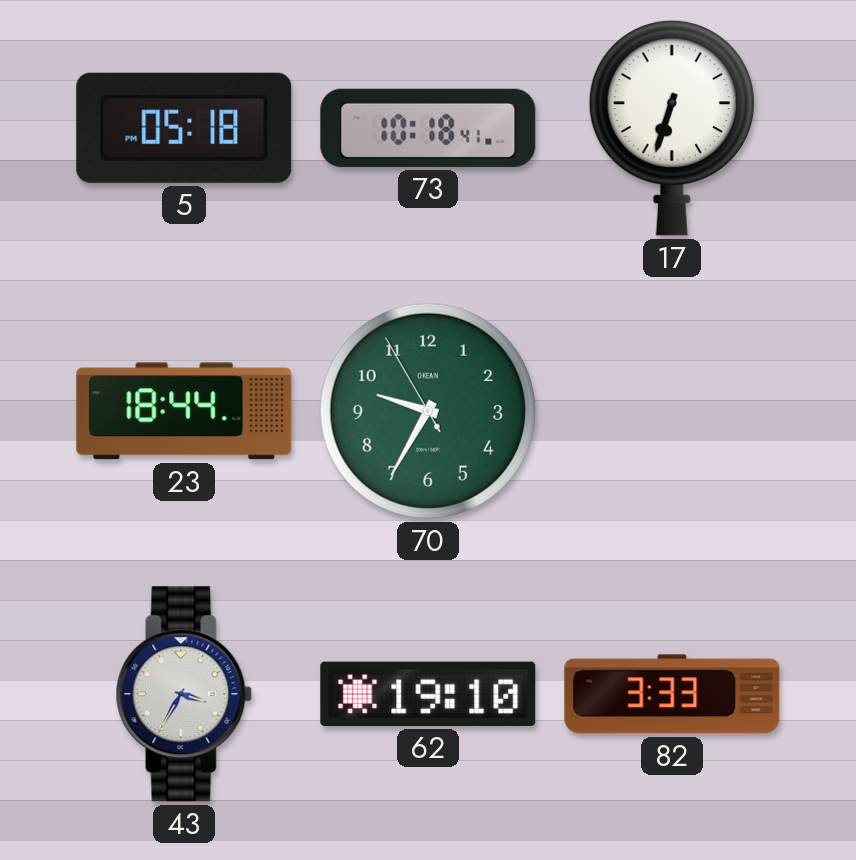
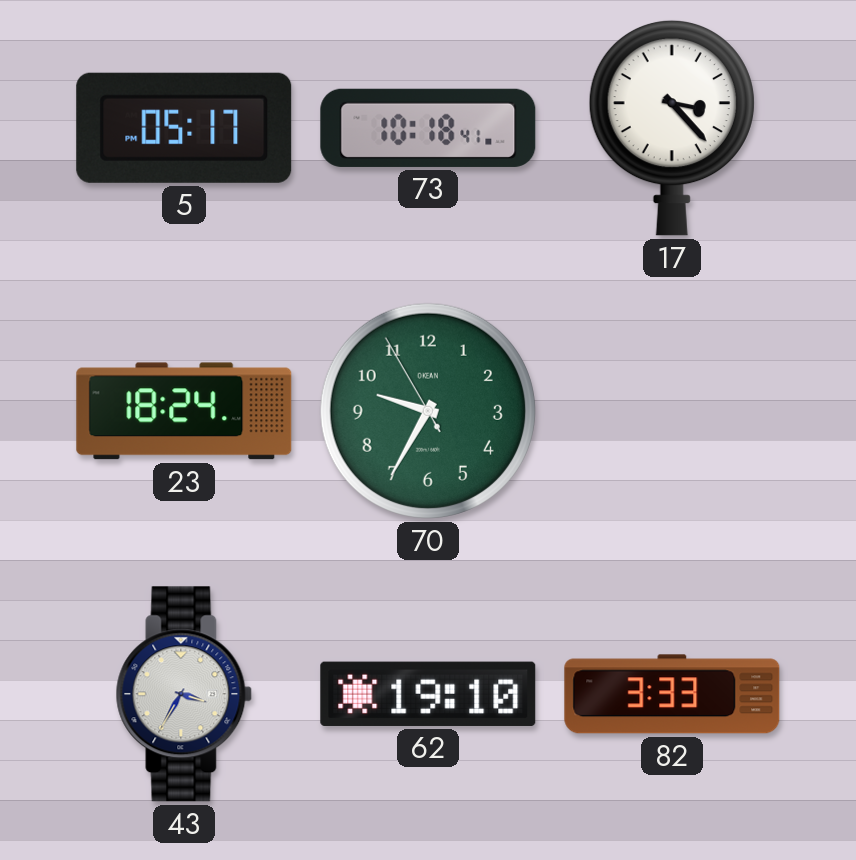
5: 05:18 -> 05:17
17: 6:33 -> 3:23
23: 18:44 -> 18:24
